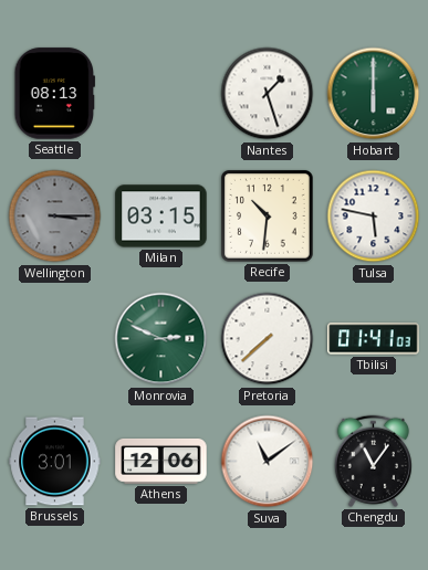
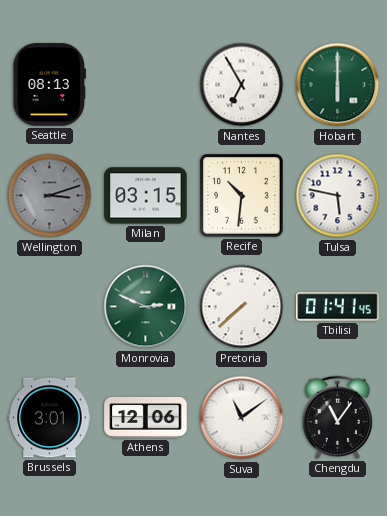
Nantes: 1:27 -> 6:55
Wellington: 3:15 -> 3:12
Tbilisi: 01:41:03 -> 01:41:45
